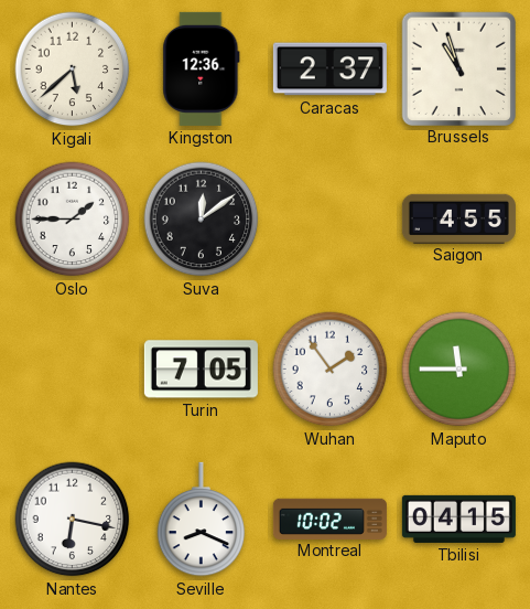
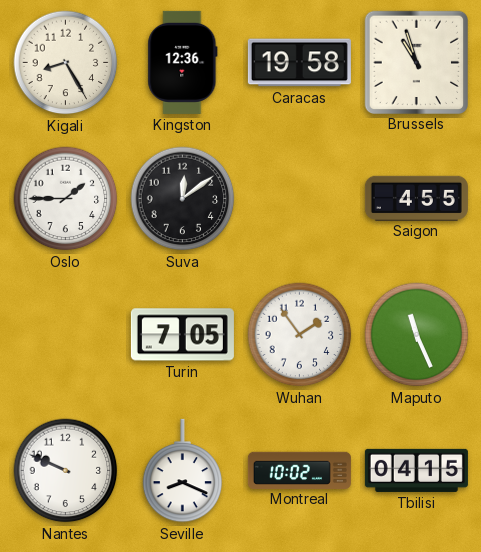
Kigali: 5:38 -> 8:25
Caracas: 2:37 -> 19:58
Maputo: 11:45 -> 11:26
Nantes: 6:17 -> 9:49
